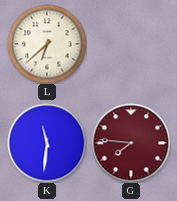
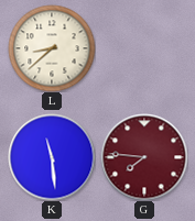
L: 6:38 -> 8:38
K: 11:31 -> 11:29
